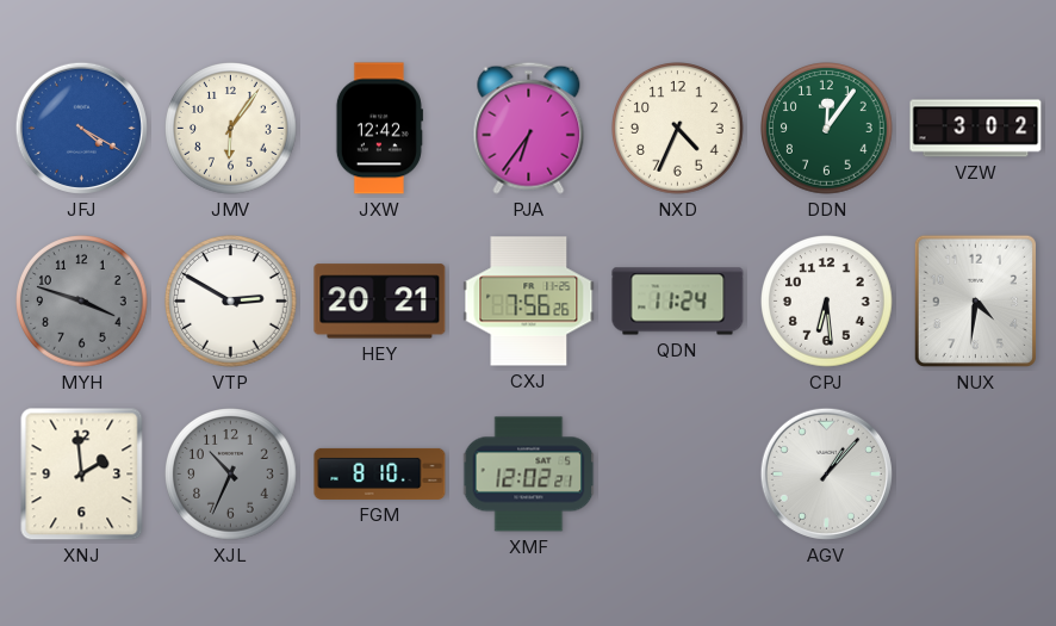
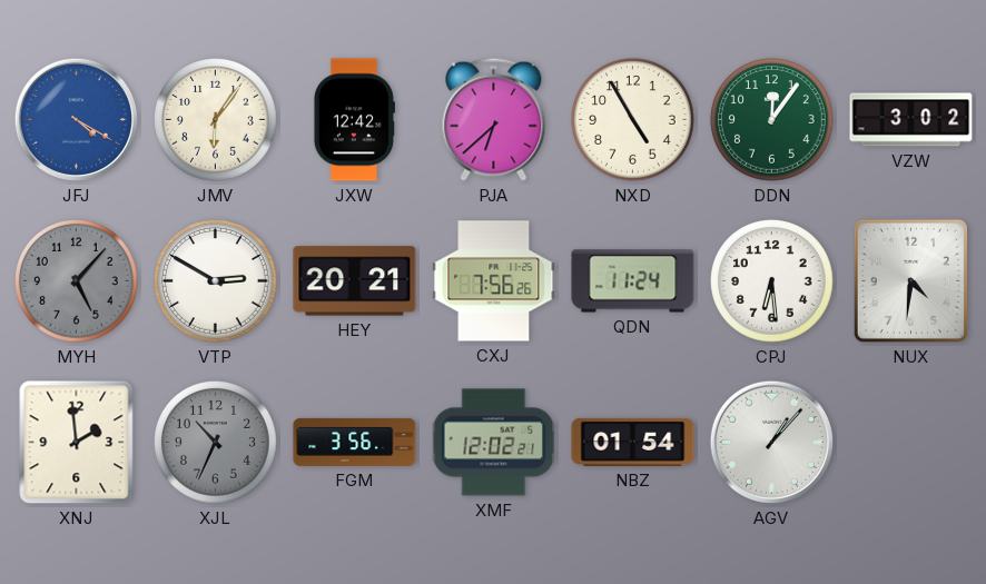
PJA: 6:36 -> 6:38
NXD: 4:34 -> 4:55
MYH: 3:48 -> 5:07
FGM: 8:10 -> 3:56
NBZ: none -> 01:54
